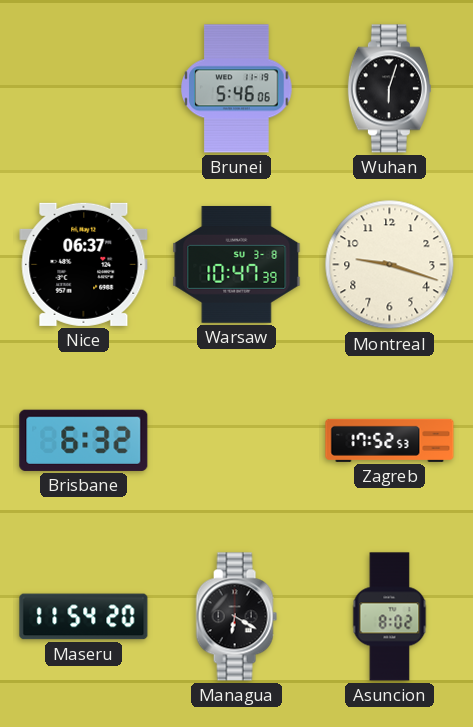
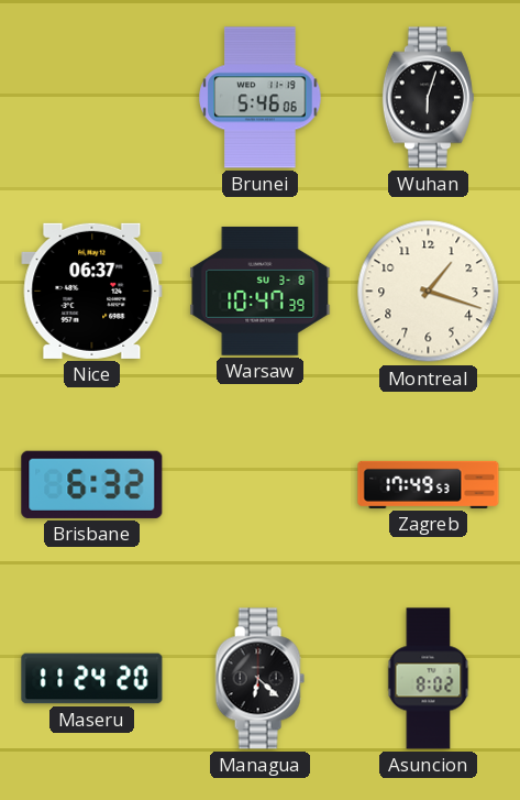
Montreal: 9:18 -> 1:18
Zagreb: 17:52 -> 17:49
Maseru: 11:54 -> 11:24
Managua: 6:20 -> 6:22
